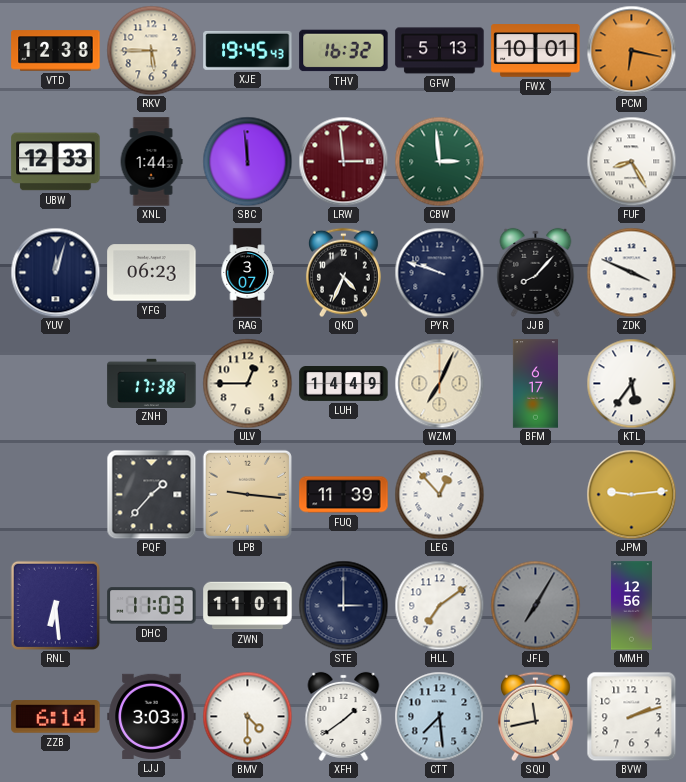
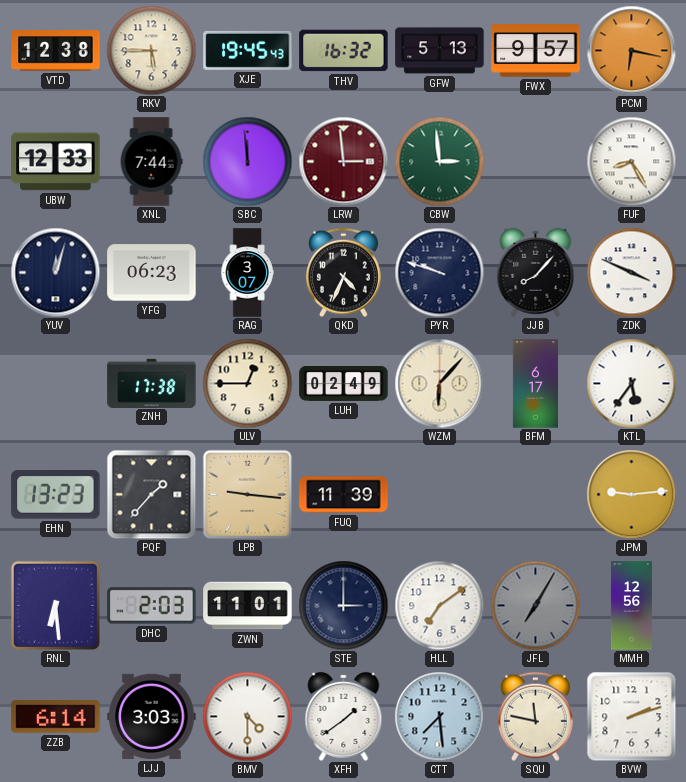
FWX: 10:01 -> 9:57
XNL: 1:44 -> 7:44
LUH: 14:49 -> 02:49
WZM: 7:04 -> 6:07
EHN: none -> 13:23
LEG: 12:53 -> none
DHC: 11:03 -> 2:03
SQU: 11:43 -> 11:47
